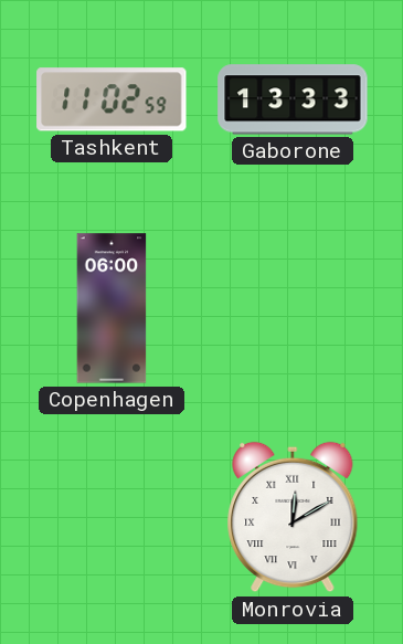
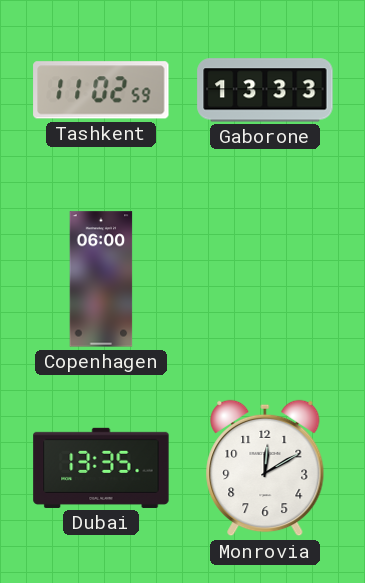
Dubai: none -> 13:35
Monrovia numerals: Roman -> Arabic
